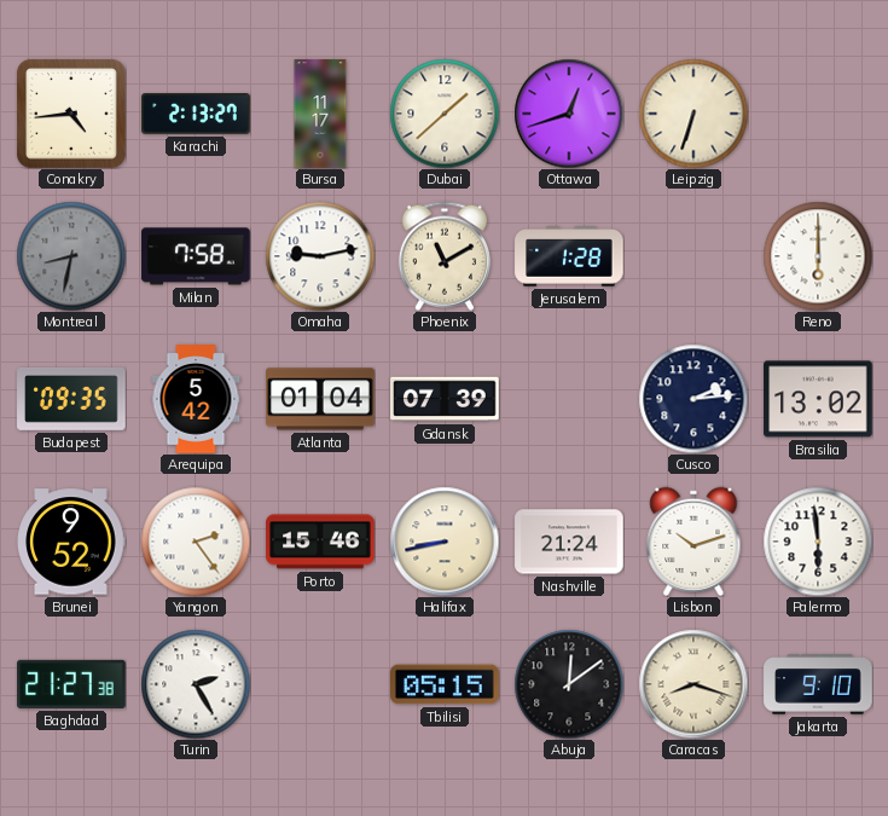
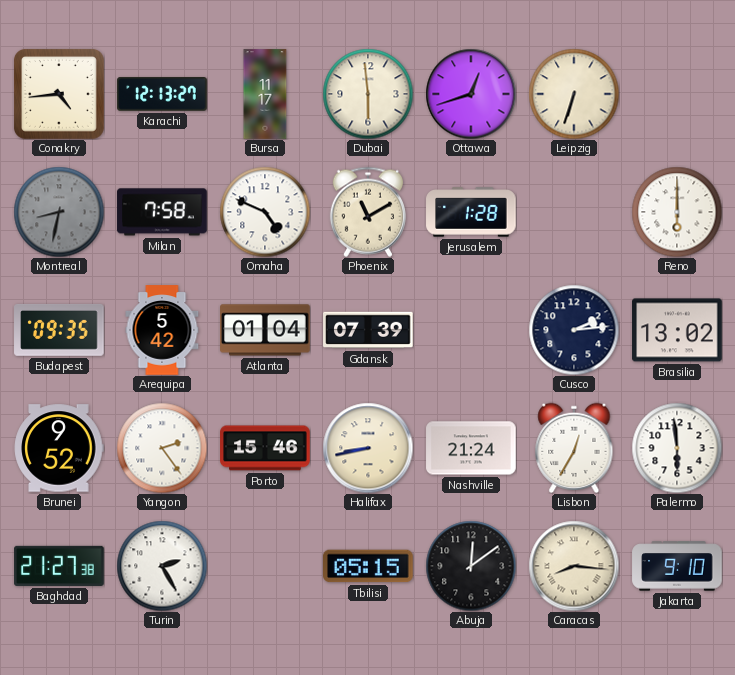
Karachi: 2:13 -> 12:13
Dubai: 1:38 -> 5:59
Omaha: 9:13 -> 4:49
Lisbon: 10:12 -> 12:35
Caracas: 8:18 -> 8:16
